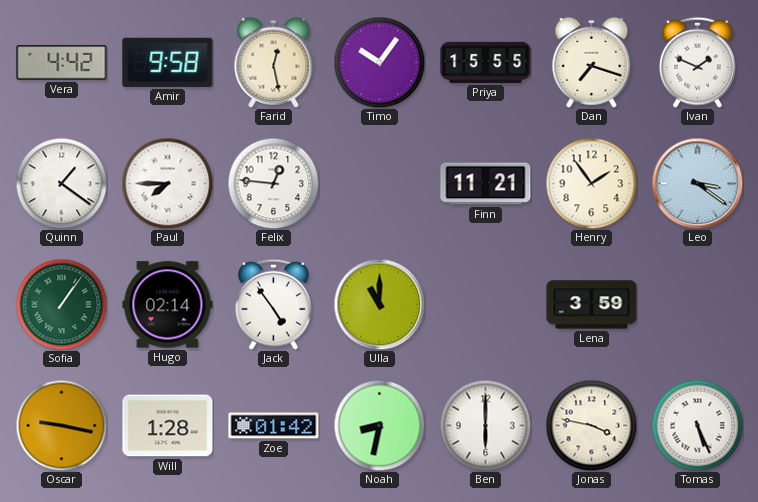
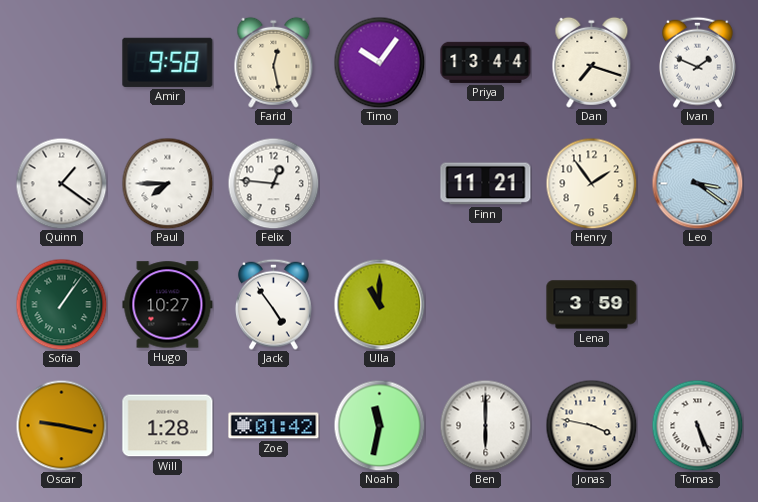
Vera: 4:42 -> none
Priya: 15:55 -> 13:44
Hugo: 02:14 -> 10:27
Noah: 8:32 -> 11:32
